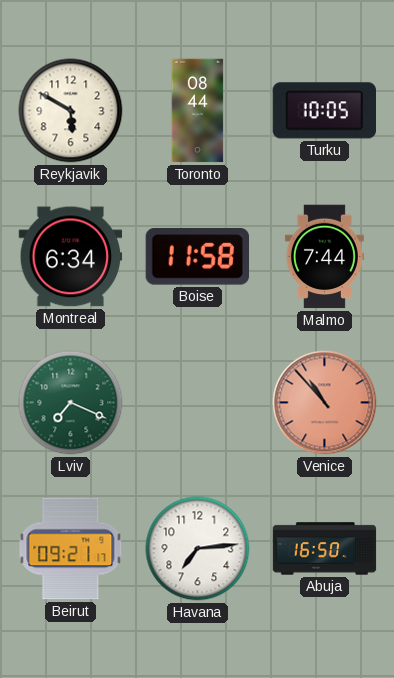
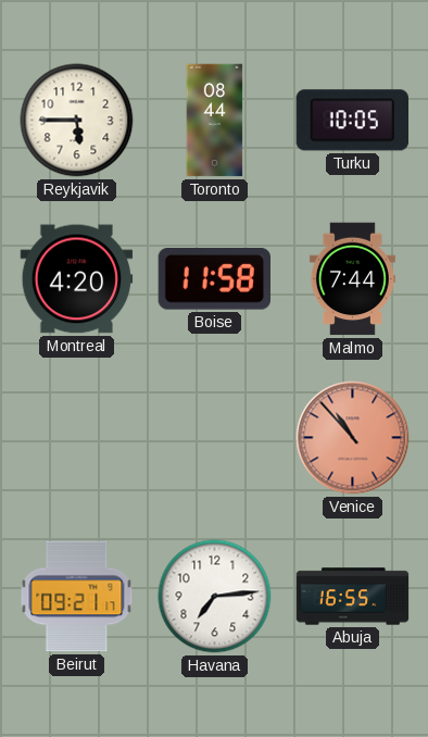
Reykjavik: 5:50 -> 5:45
Montreal: 6:34 -> 4:20
Lviv: 7:19 -> none
Abuja: 16:50 -> 16:55
